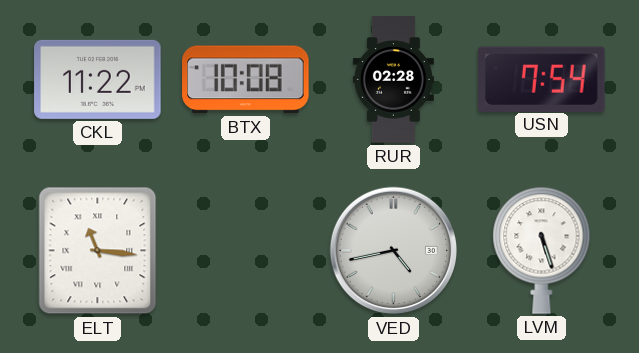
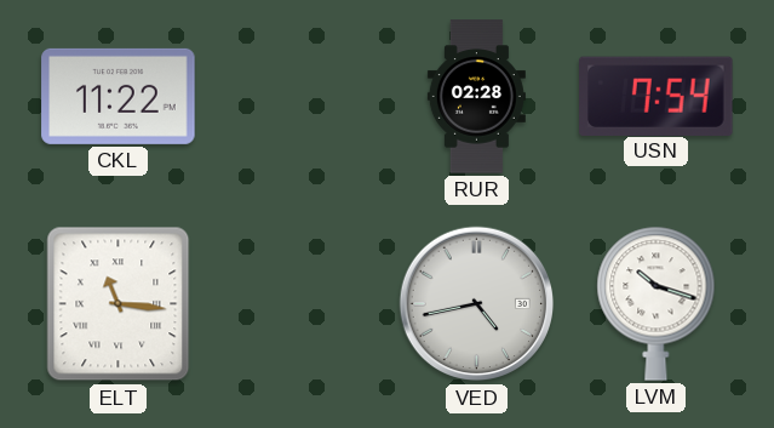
BTX: 10:08 -> none
LVM: 5:27 -> 10:18
